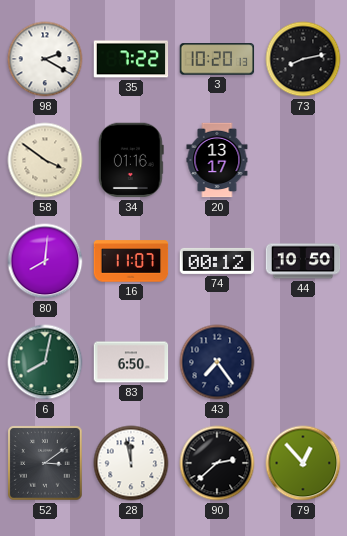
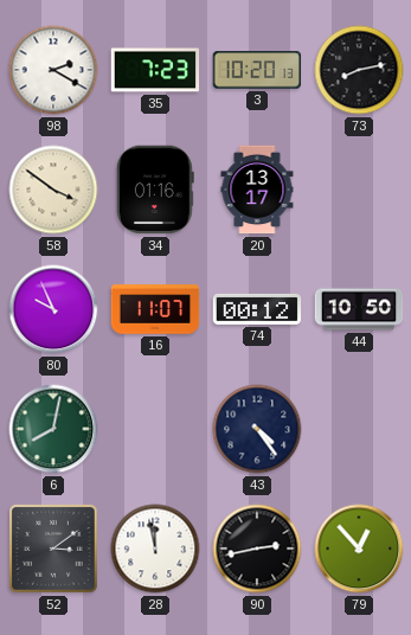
35: 7:22 -> 7:23
80: 8:01 -> 9:56
83: 6:50 -> none
43: 7:24 -> 4:24
90: 2:38 -> 2:43
